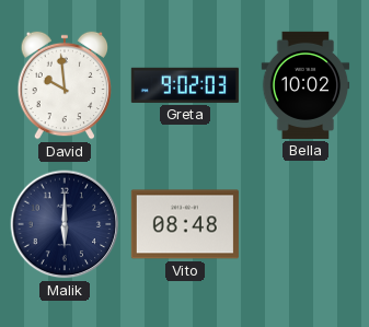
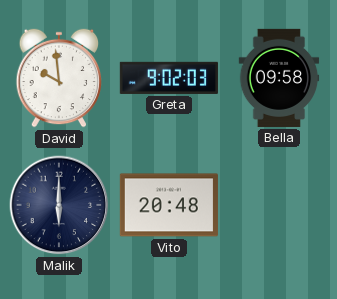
Bella: 10:02 -> 09:58
Vito: 08:48 -> 20:48
